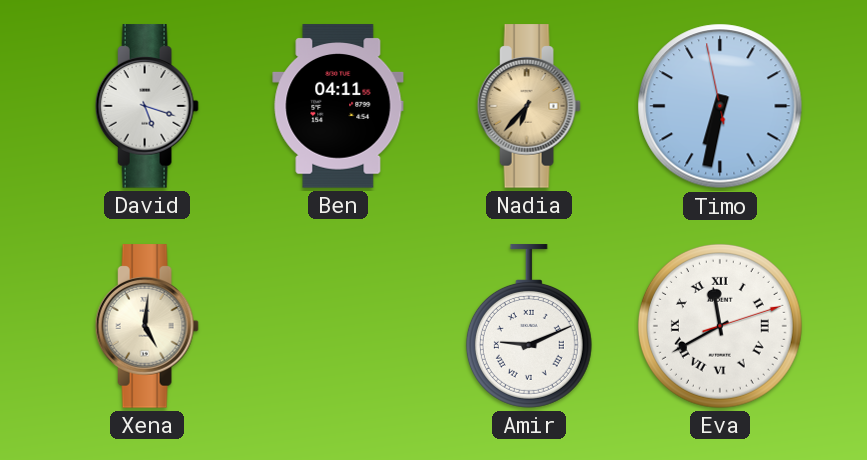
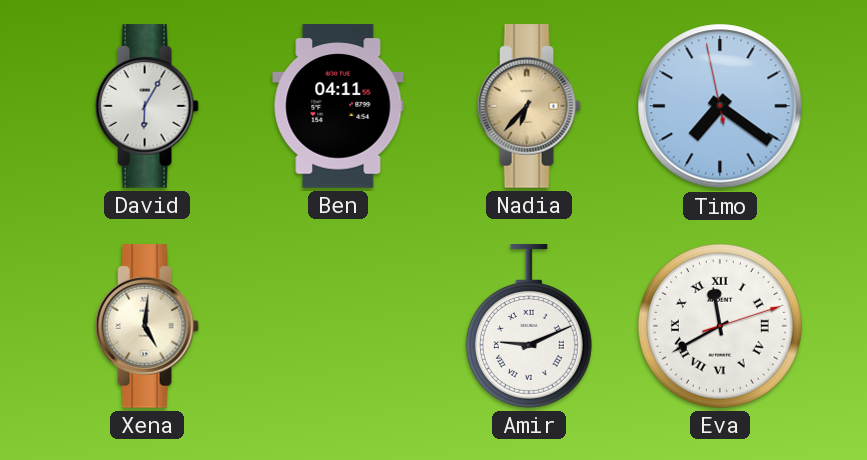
David: 5:18 -> 6:05
Timo: 6:31 -> 7:20
